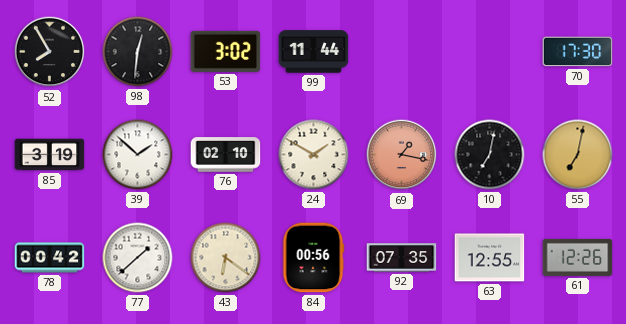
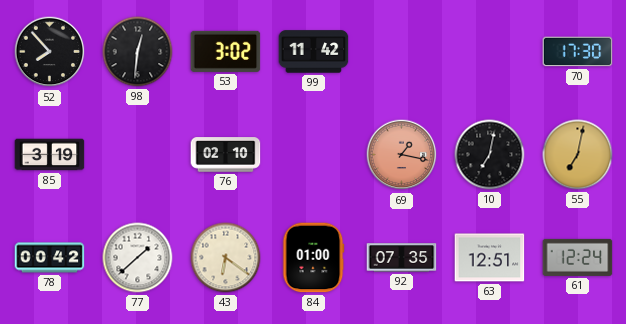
52: 7:55 -> 7:53
99: 11:44 -> 11:42
39: 1:52 -> none
24: 1:50 -> none
84: 00:56 -> 01:00
63: 12:55 -> 12:51
61: 12:26 -> 12:24
